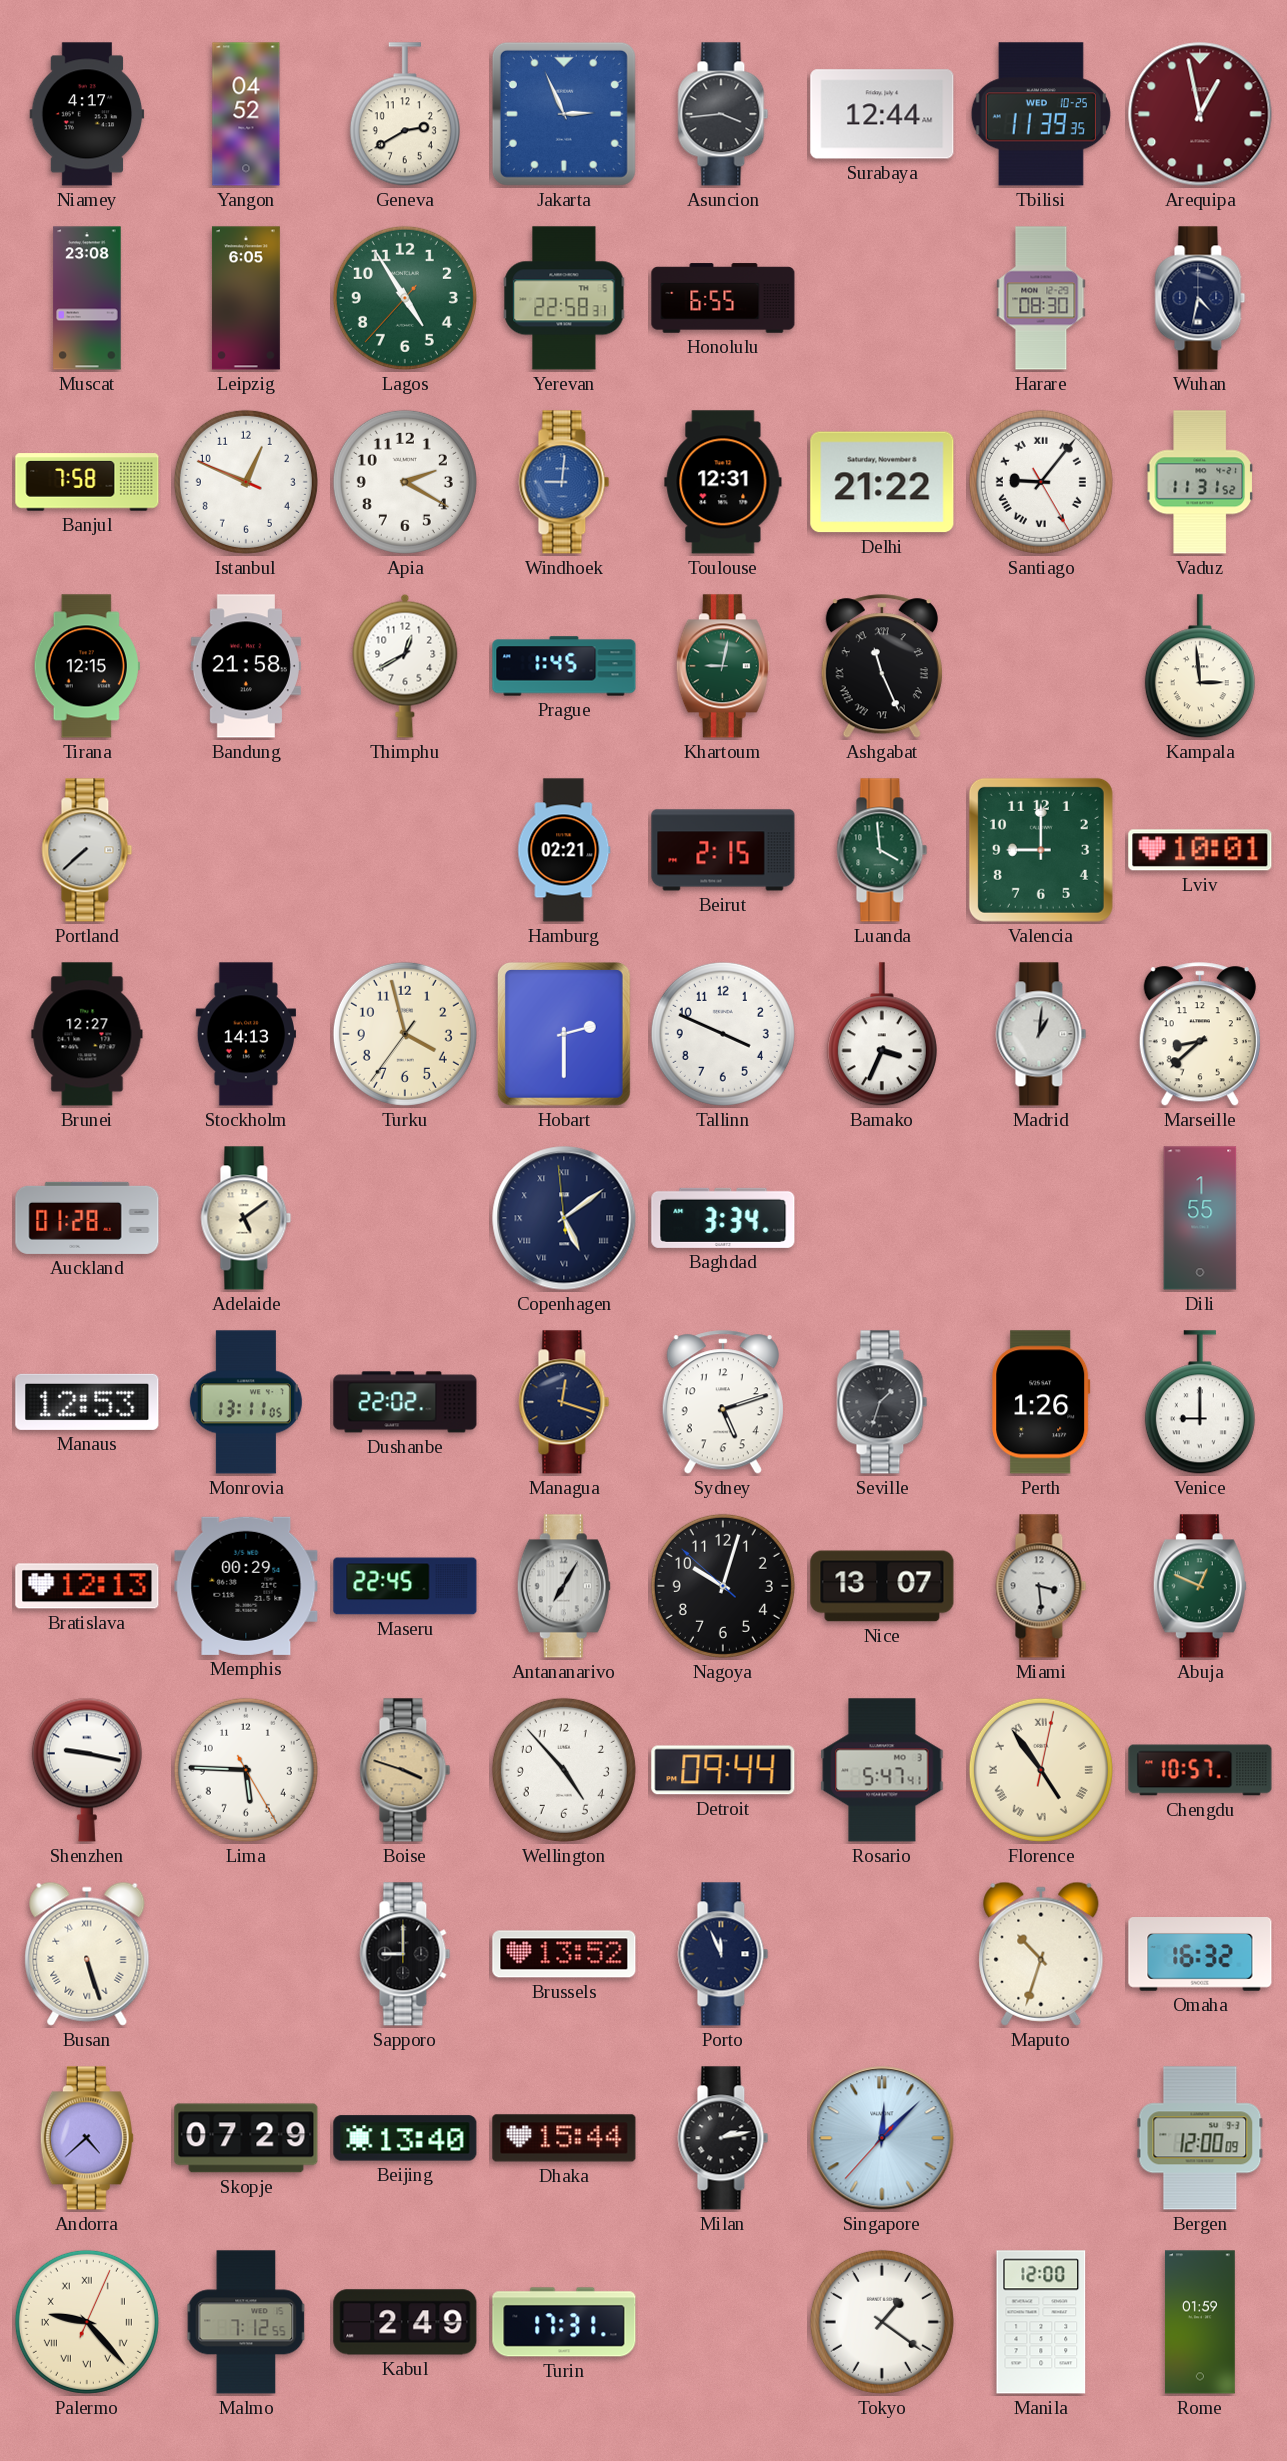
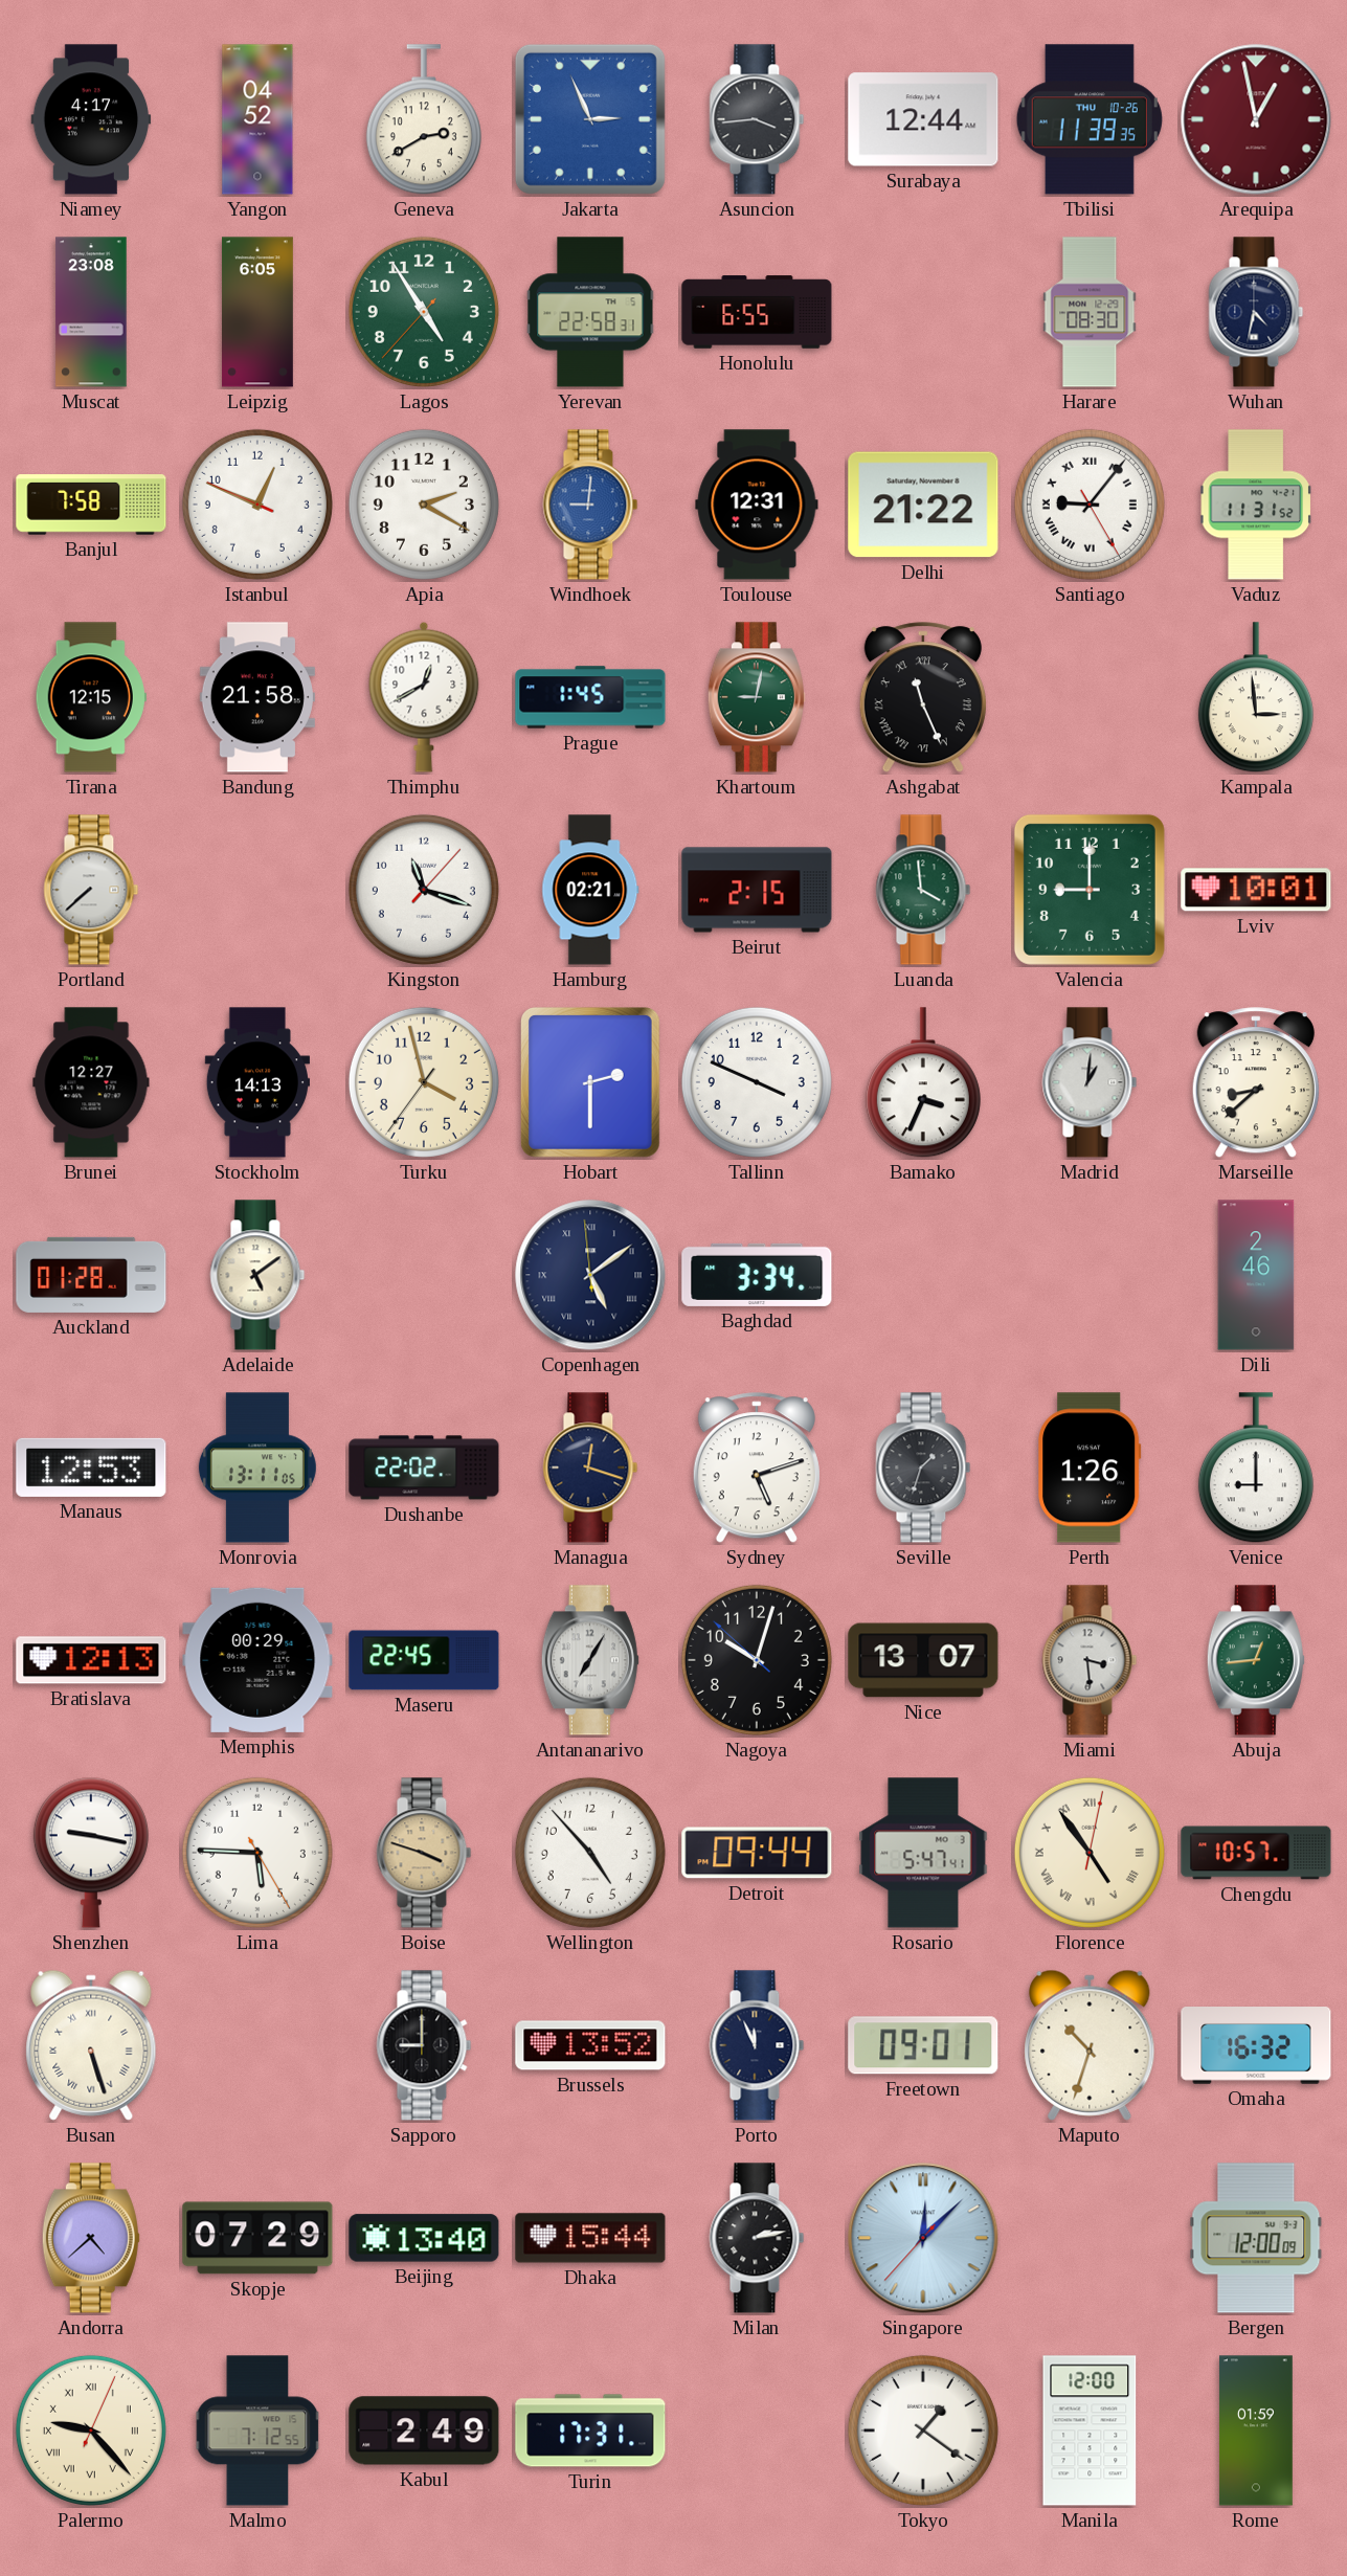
Tbilisi date: WED 10-25 -> THU 10-26
Kingston: none -> 11:18
Dili: 1:55 -> 2:46
Abuja: 12:49 -> 12:44
Freetown: none -> 09:01
